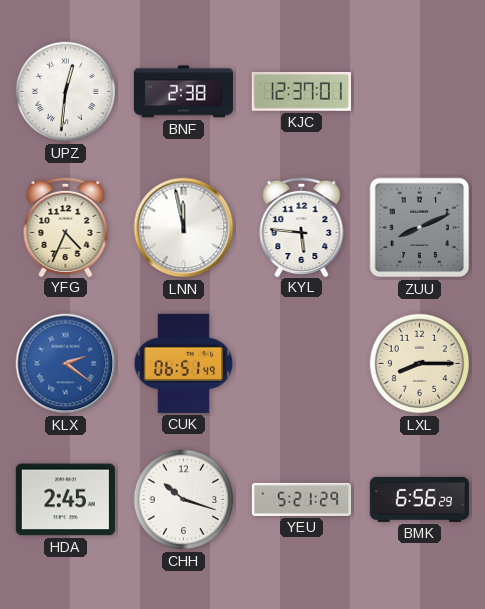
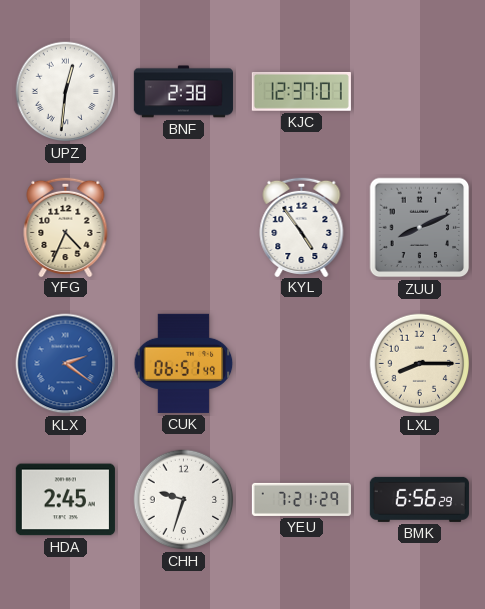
LNN: 11:58 -> none
KYL: 5:46 -> 4:54
CHH: 10:18 -> 9:33
YEU: 5:21 -> 7:21
